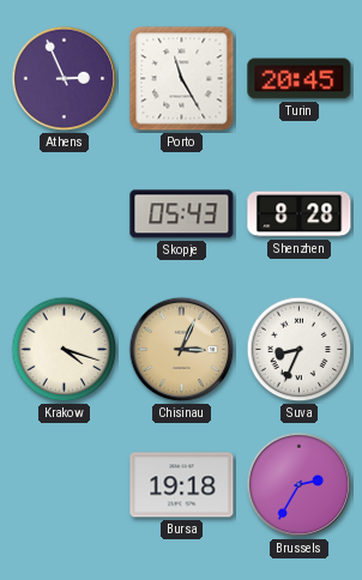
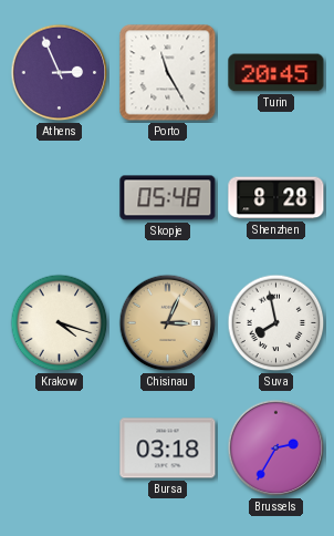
Skopje: 05:43 -> 05:48
Suva: 8:34 -> 7:58
Bursa: 19:18 -> 03:18
